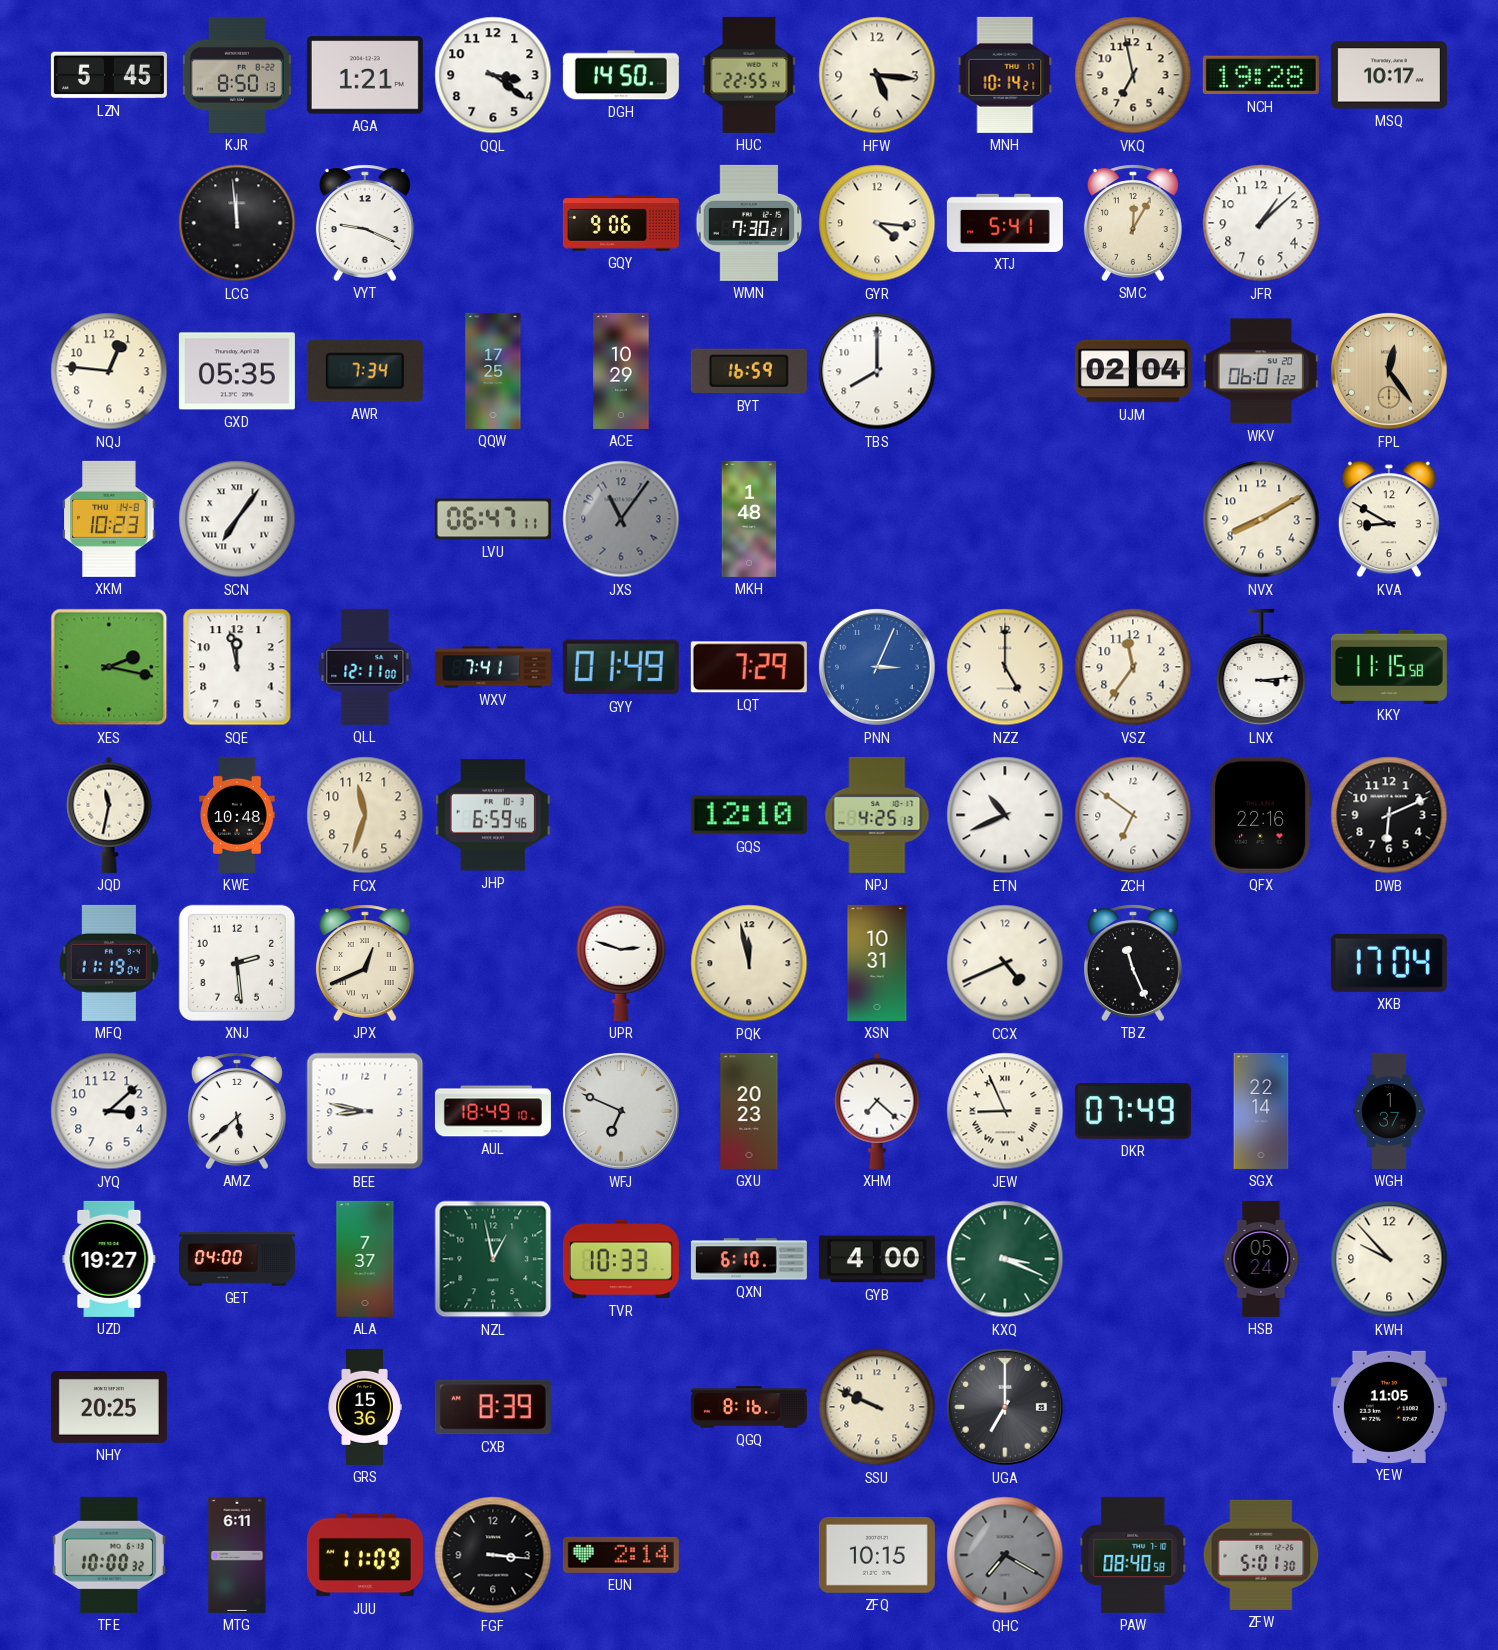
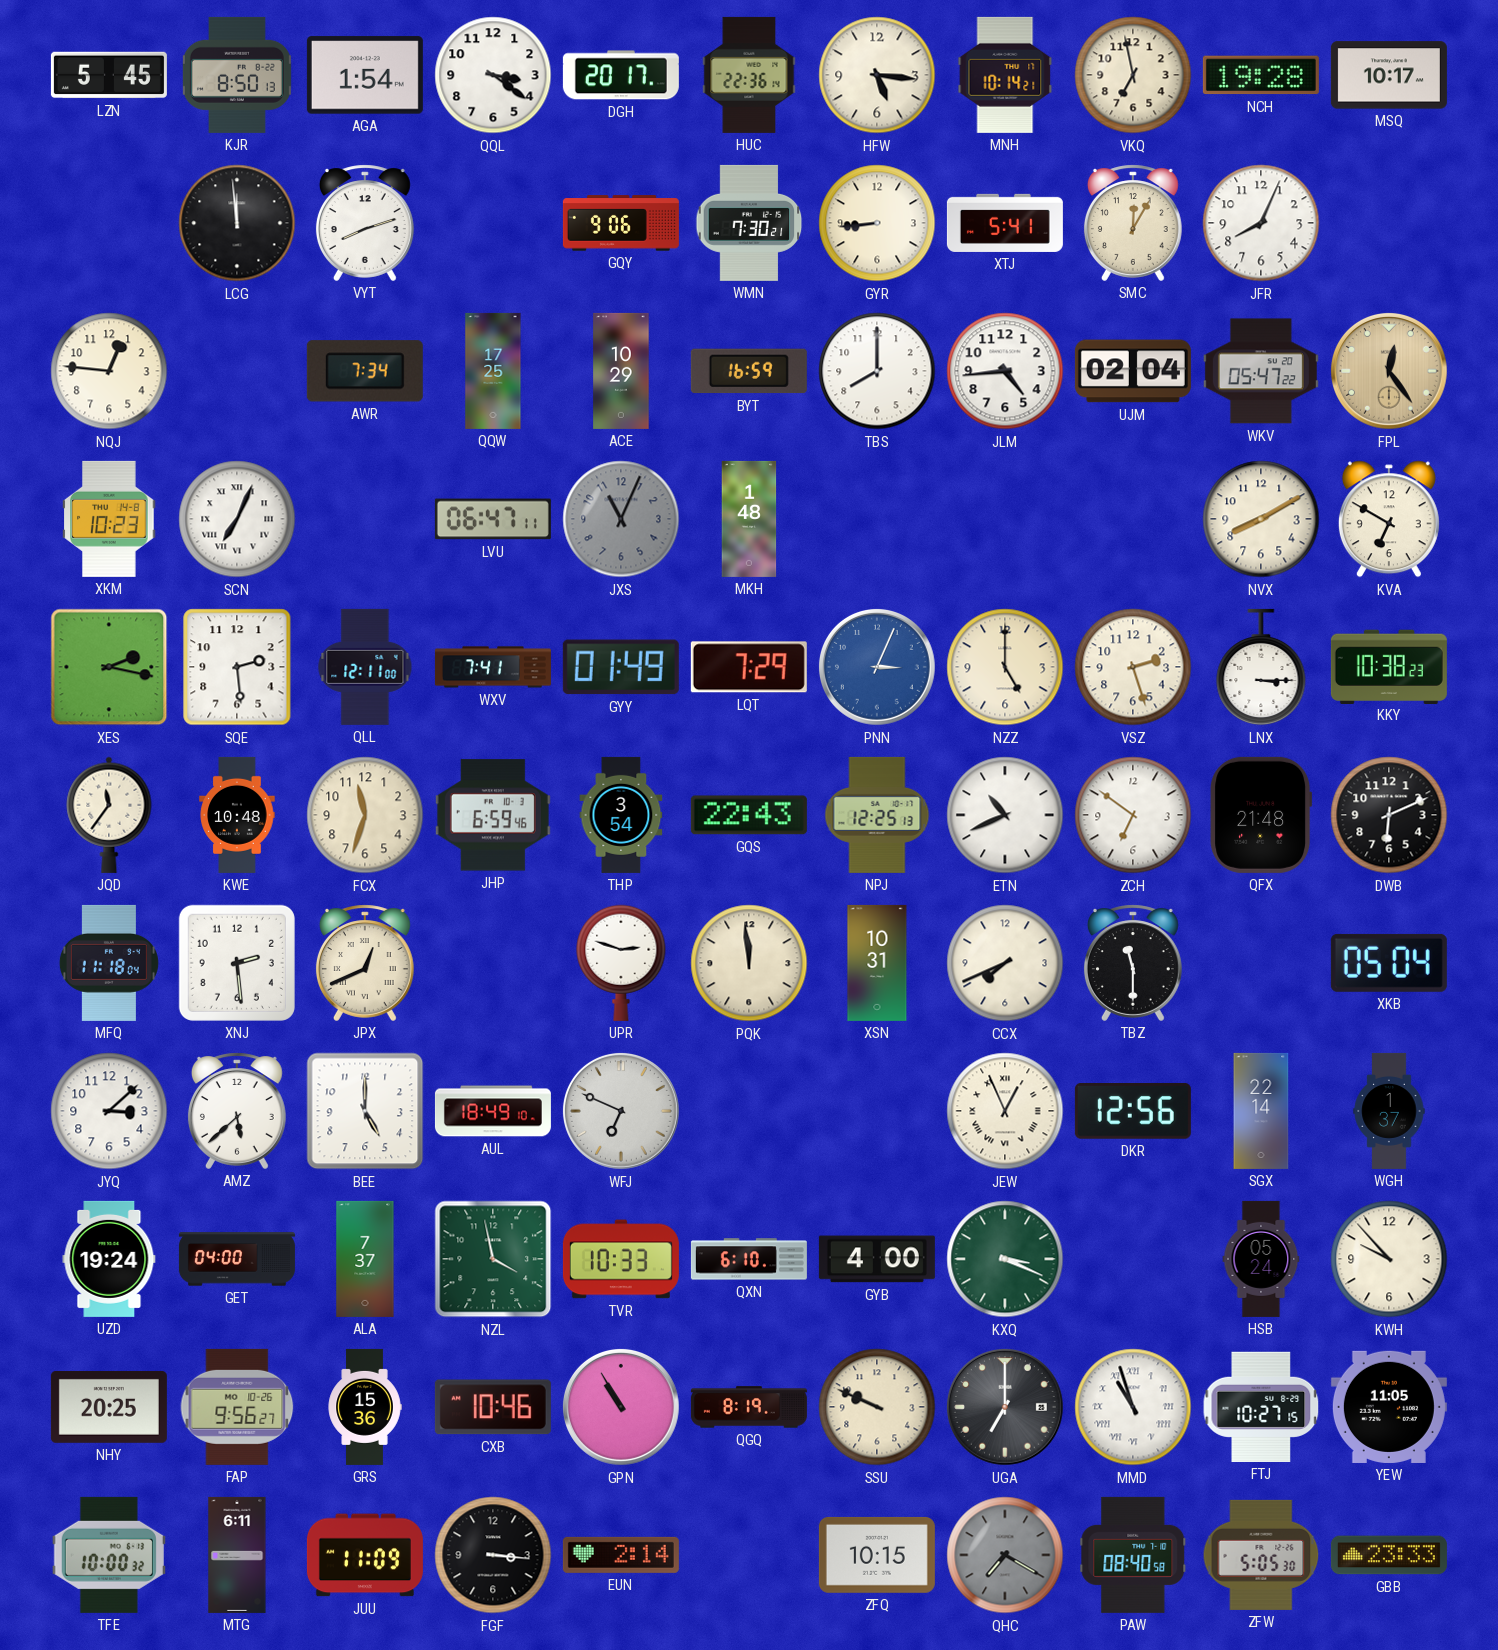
AGA: 1:21 -> 1:54
DGH: 14:50 -> 20:17
HUC: 22:55 -> 22:36
VYT: 9:19 -> 8:12
GYR: 4:16 -> 8:44
JFR: 1:08 -> 8:04
GXD: 05:35 -> none
JLM: none -> 4:44
WKV: 06:01 -> 05:47
SCN: 7:06 -> 7:04
JXS: 11:06 -> 11:04
KVA: 8:50 -> 6:50
SQE: 11:58 -> 2:29
VSZ: 11:36 -> 2:27
LNX: 3:14 -> 3:15
KKY: 11:15 -> 10:38
JQD: 11:32 -> 11:36
THP: none -> 3:54
GQS: 12:10 -> 22:43
NPJ: 4:25 -> 12:25
QFX: 22:16 -> 21:48
MFQ: 11:19 -> 11:18
PQK: 11:58 -> 11:59
CCX: 4:41 -> 7:41
TBZ: 11:26 -> 11:30
XKB: 17:04 -> 05:04
BEE: 8:47 -> 5:00
GXU: 20:23 -> none
XHM: 7:22 -> none
JEW: 8:56 -> 12:56
DKR: 07:49 -> 12:56
UZD: 19:27 -> 19:24
NZL: 12:58 -> 3:58
FAP: none -> 9:56
CXB: 8:39 -> 10:46
GPN: none -> 10:55
QGQ: 8:16 -> 8:19
MMD: none -> 10:57
FTJ: none -> 10:27
ZFW: 5:01 -> 5:05
GBB: none -> 23:33
